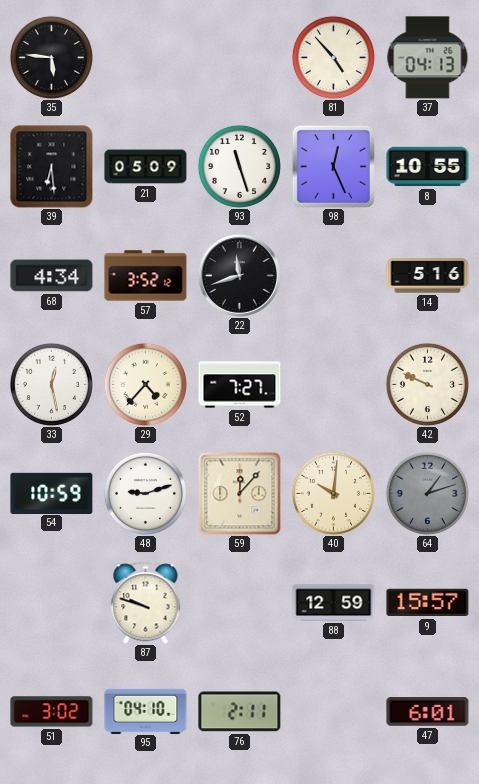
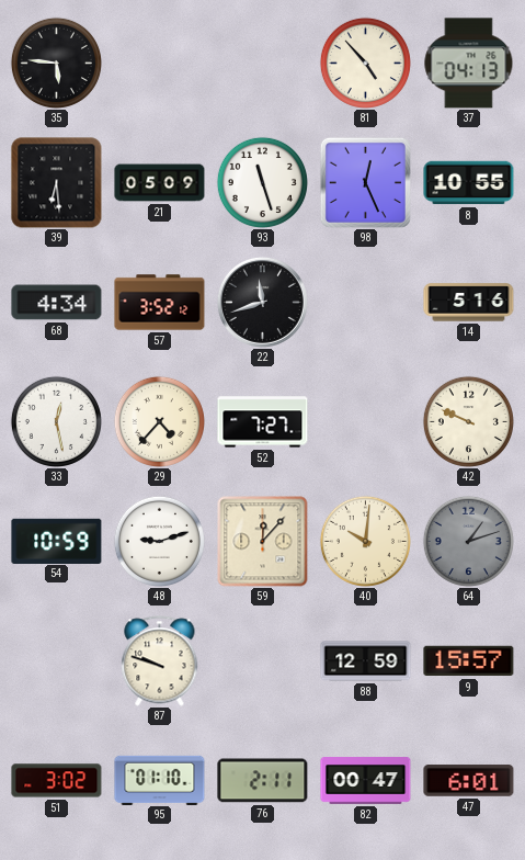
95: 04:10 -> 01:10
82: none -> 00:47
